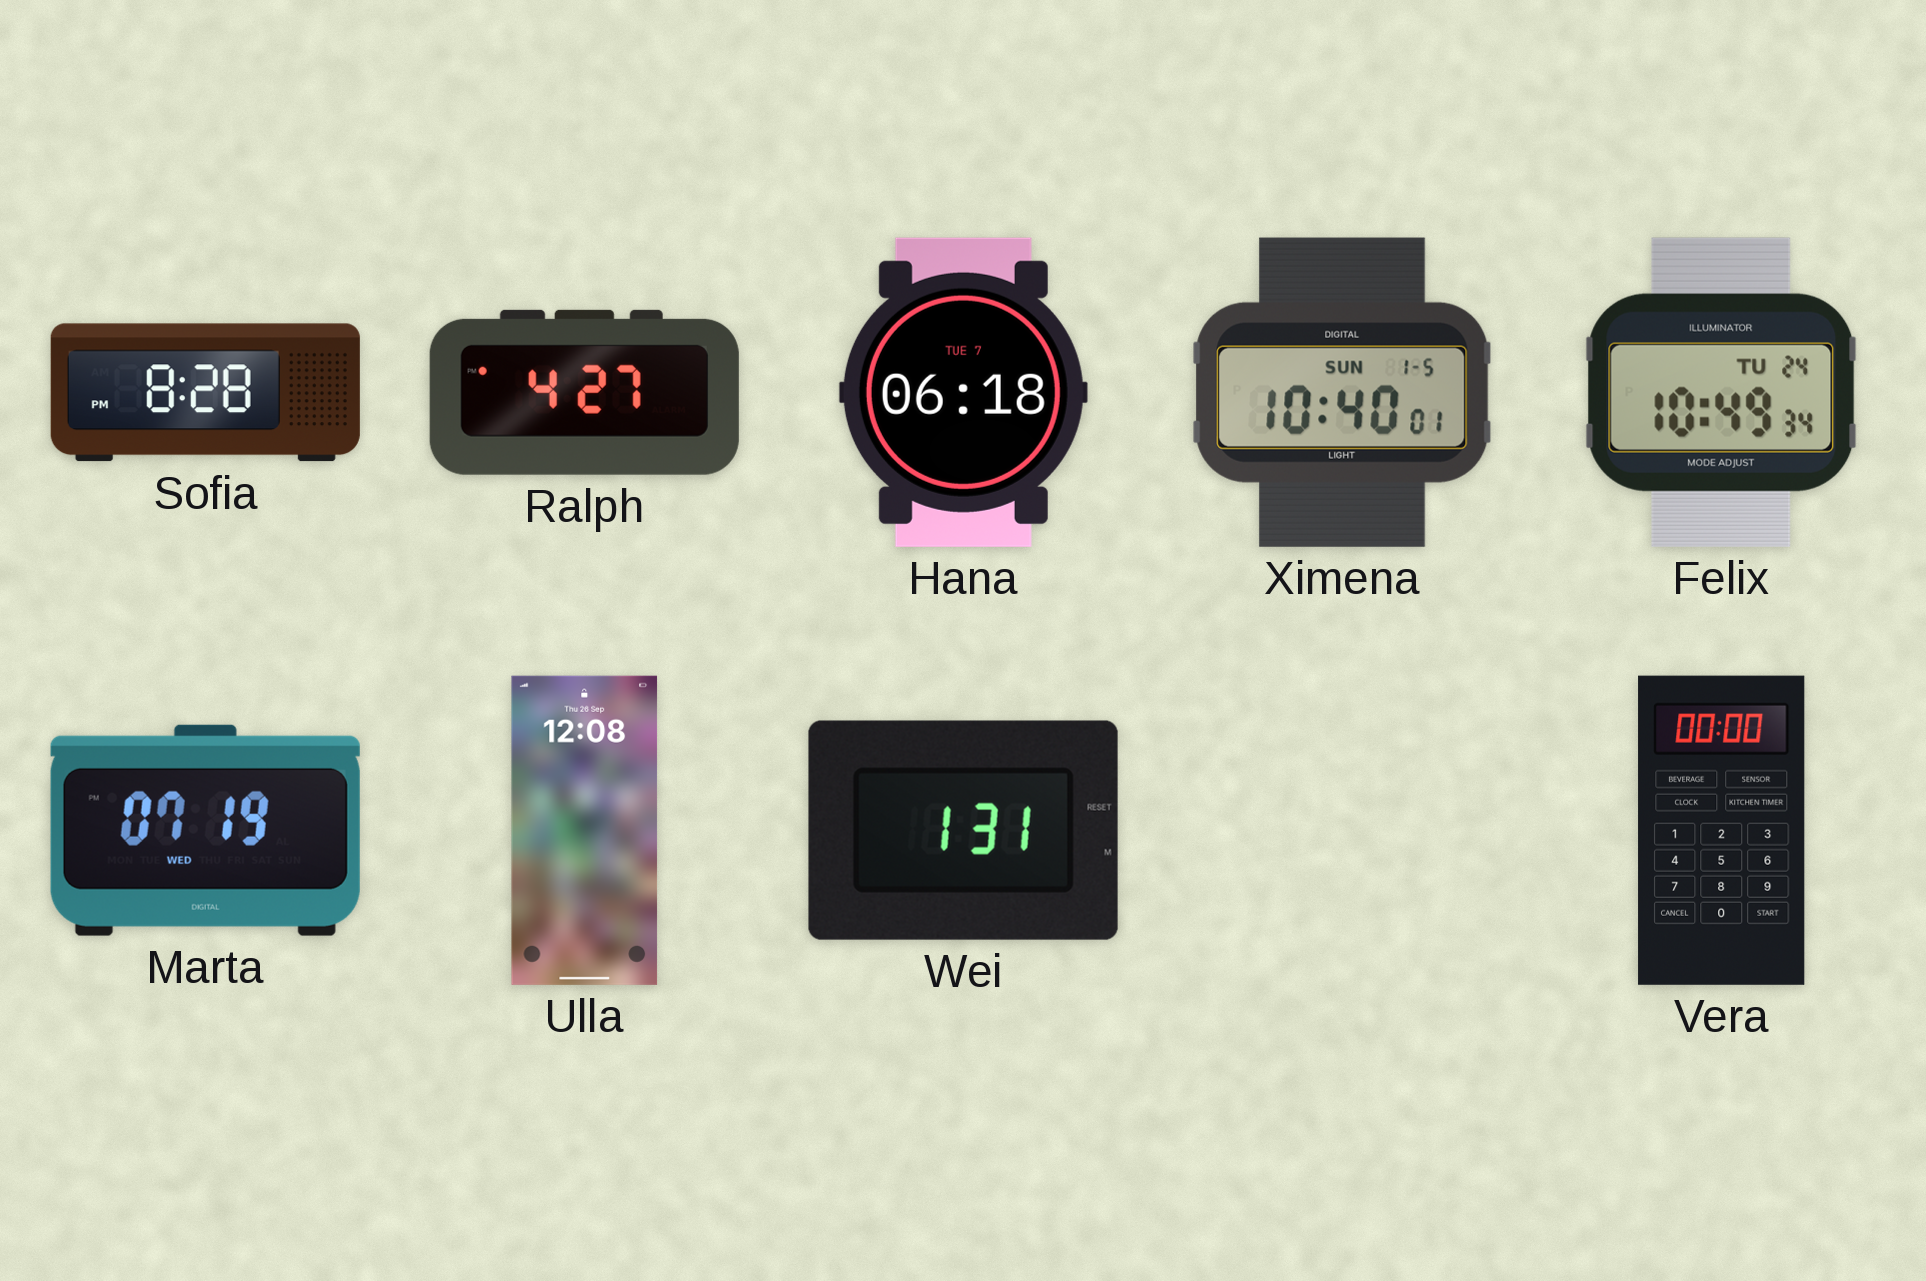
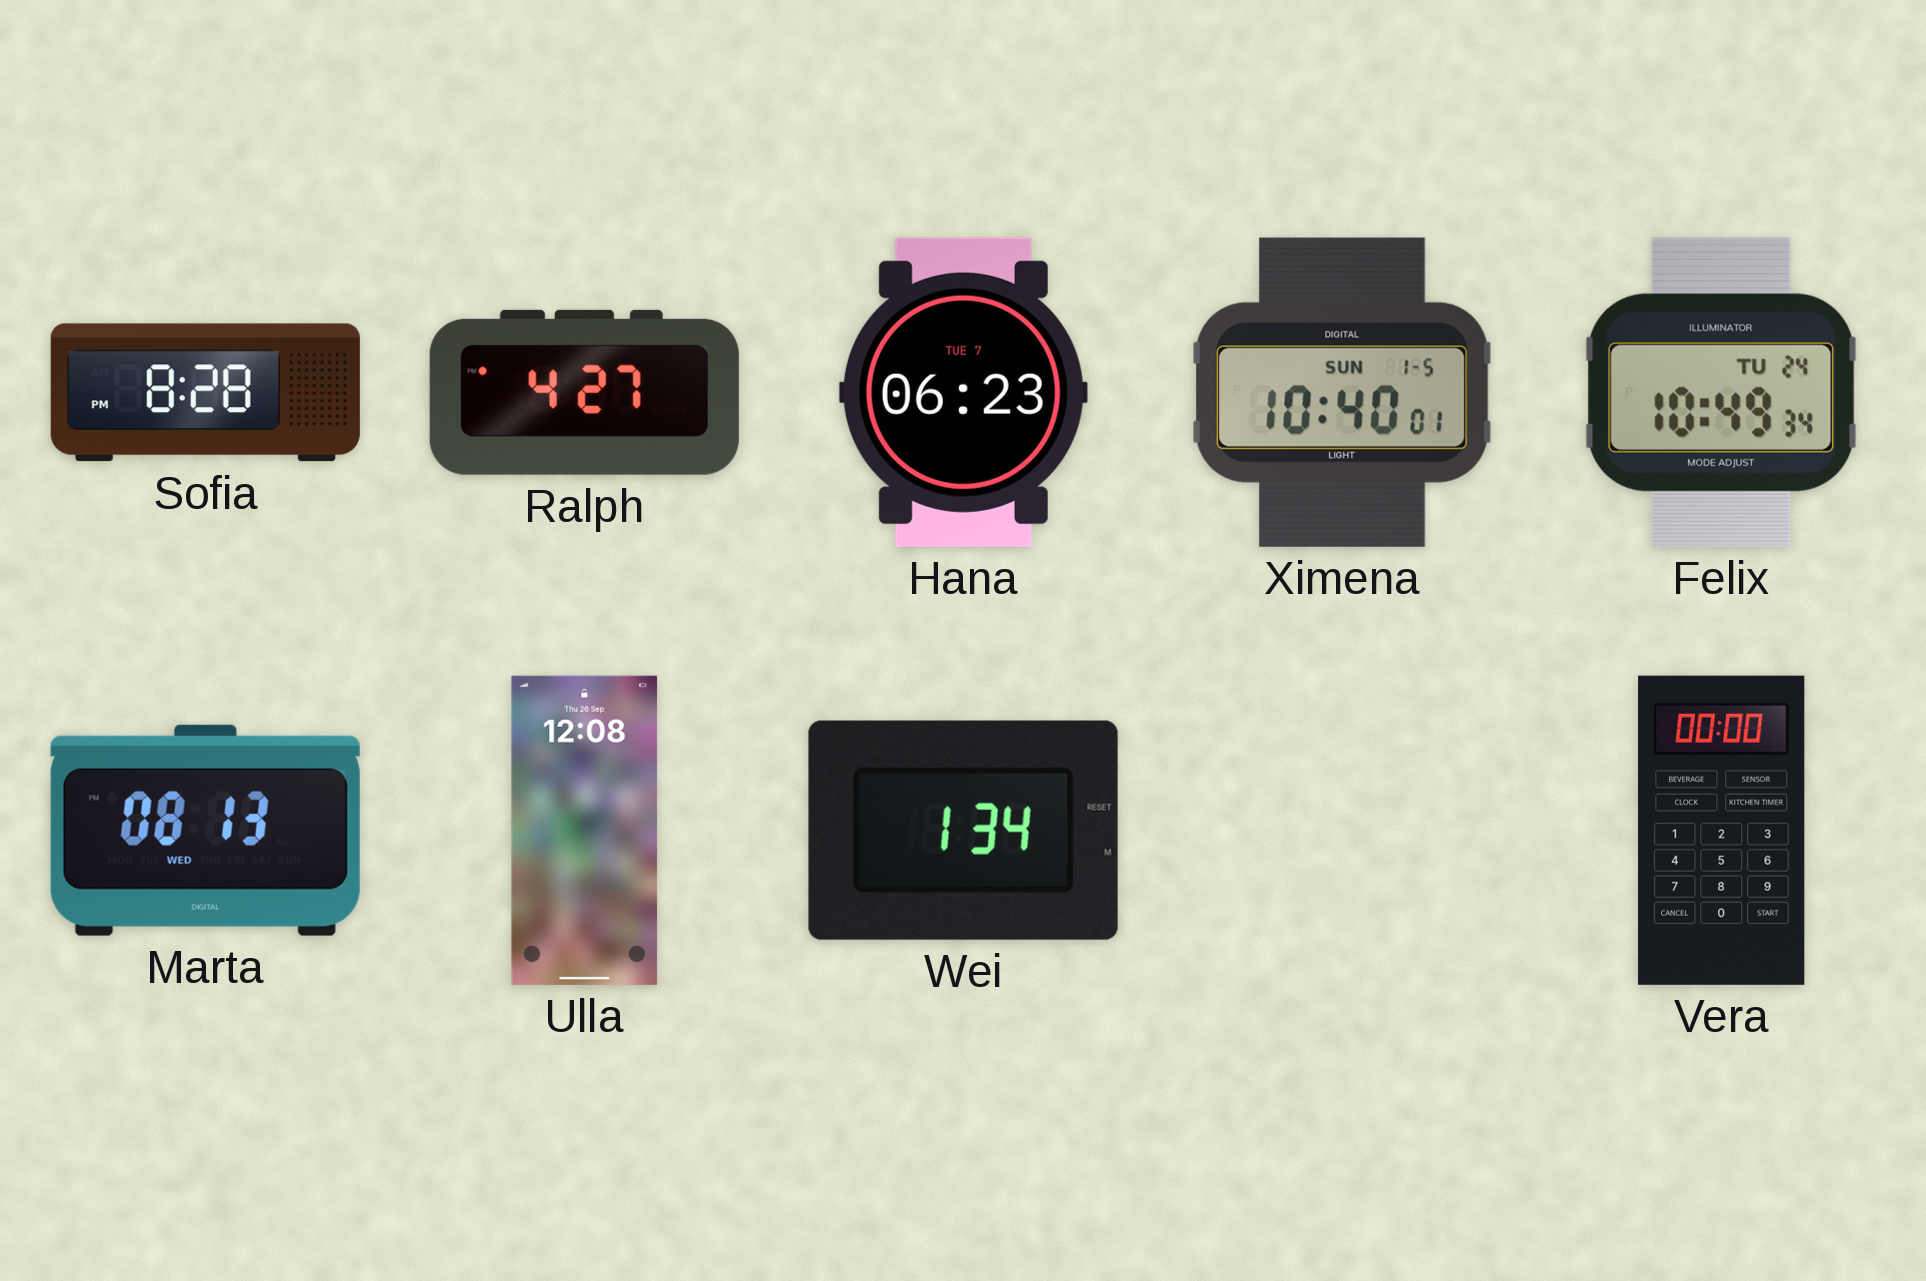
Hana: 06:18 -> 06:23
Marta: 07:19 -> 08:13
Wei: 1:31 -> 1:34
